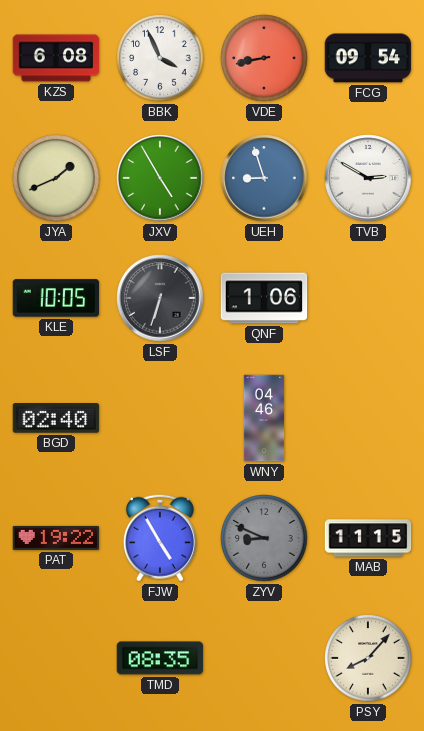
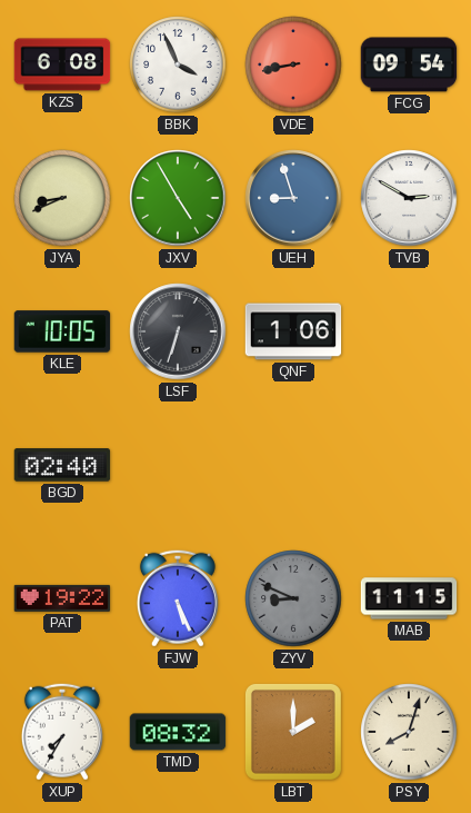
JYA: 1:41 -> 8:41
WNY: 04:46 -> none
FJW: 4:55 -> 5:26
XUP: none -> 7:35
TMD: 08:35 -> 08:32
LBT: none -> 2:00
PSY: 8:07 -> 8:03
